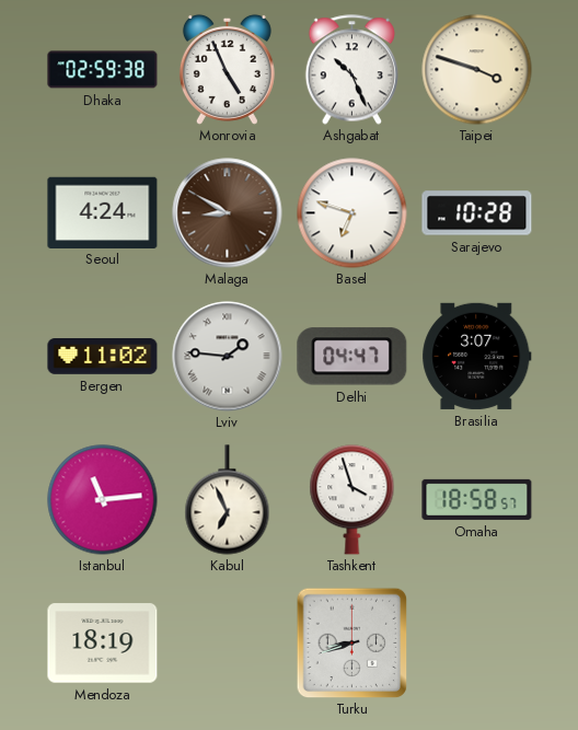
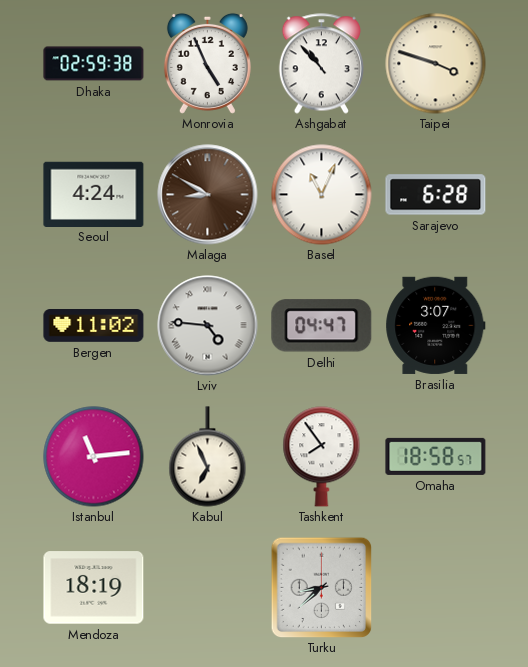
Ashgabat: 10:26 -> 10:53
Basel: 6:48 -> 11:04
Sarajevo: 10:28 -> 6:28
Lviv: 1:46 -> 4:46
Tashkent: 3:57 -> 7:54
Turku: 8:42 -> 8:38
